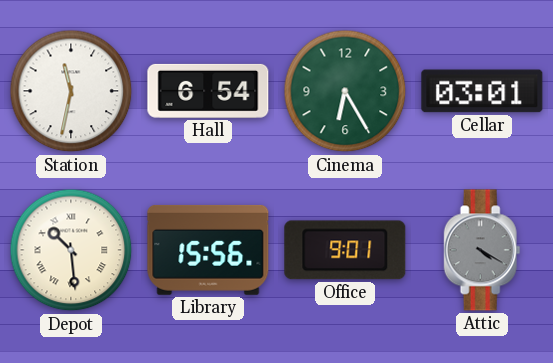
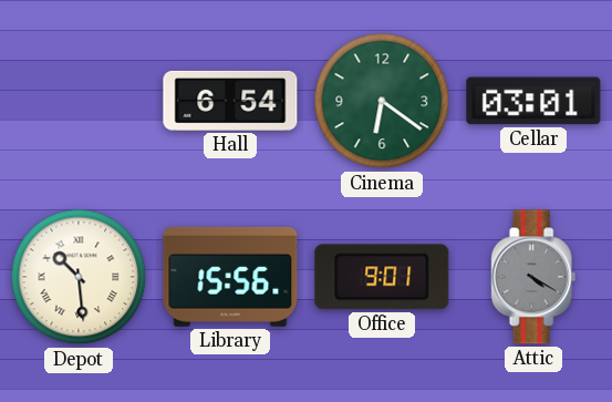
Station: 11:32 -> none
Cinema: 6:25 -> 6:21
